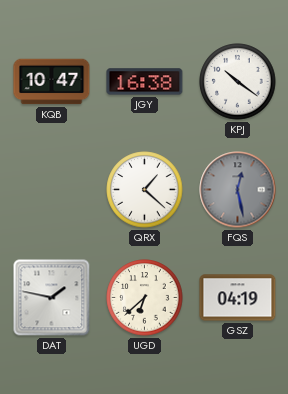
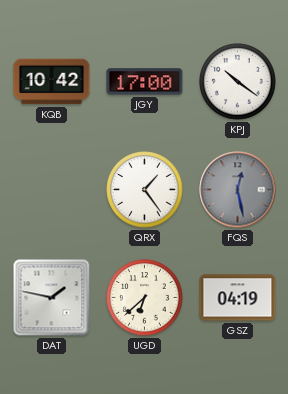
KQB: 10:47 -> 10:42
JGY: 16:38 -> 17:00
QRX: 1:22 -> 1:24
